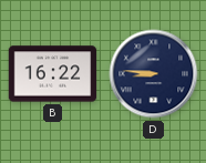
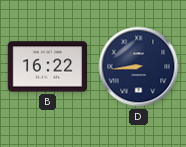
D: 8:46 -> 8:44
